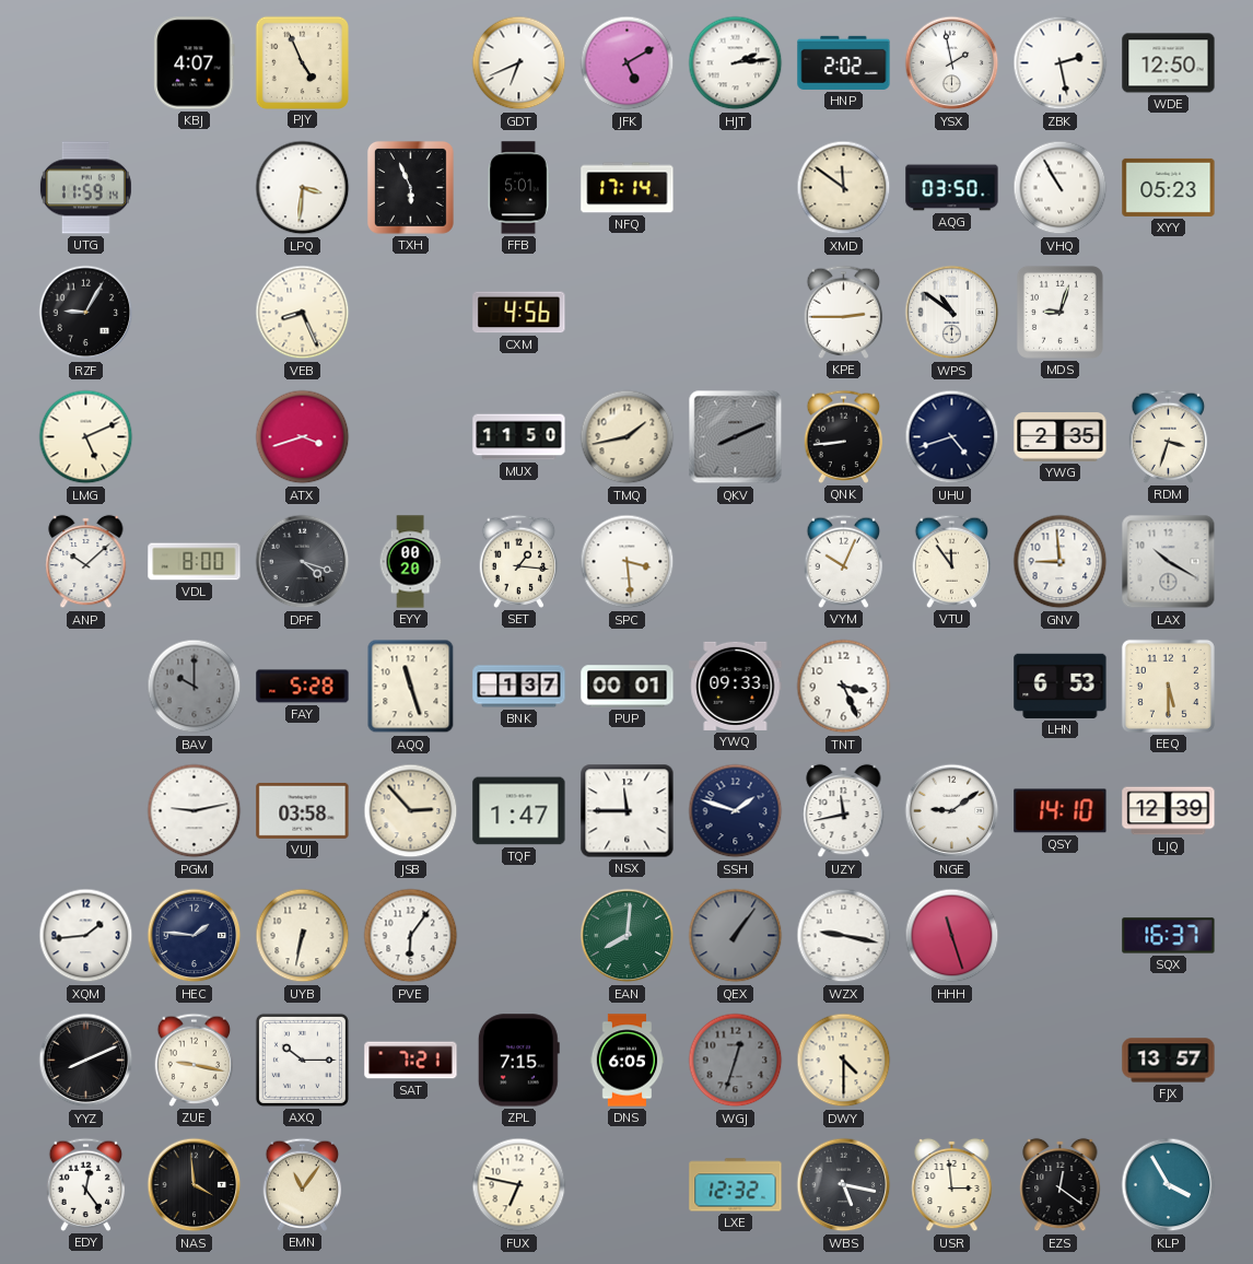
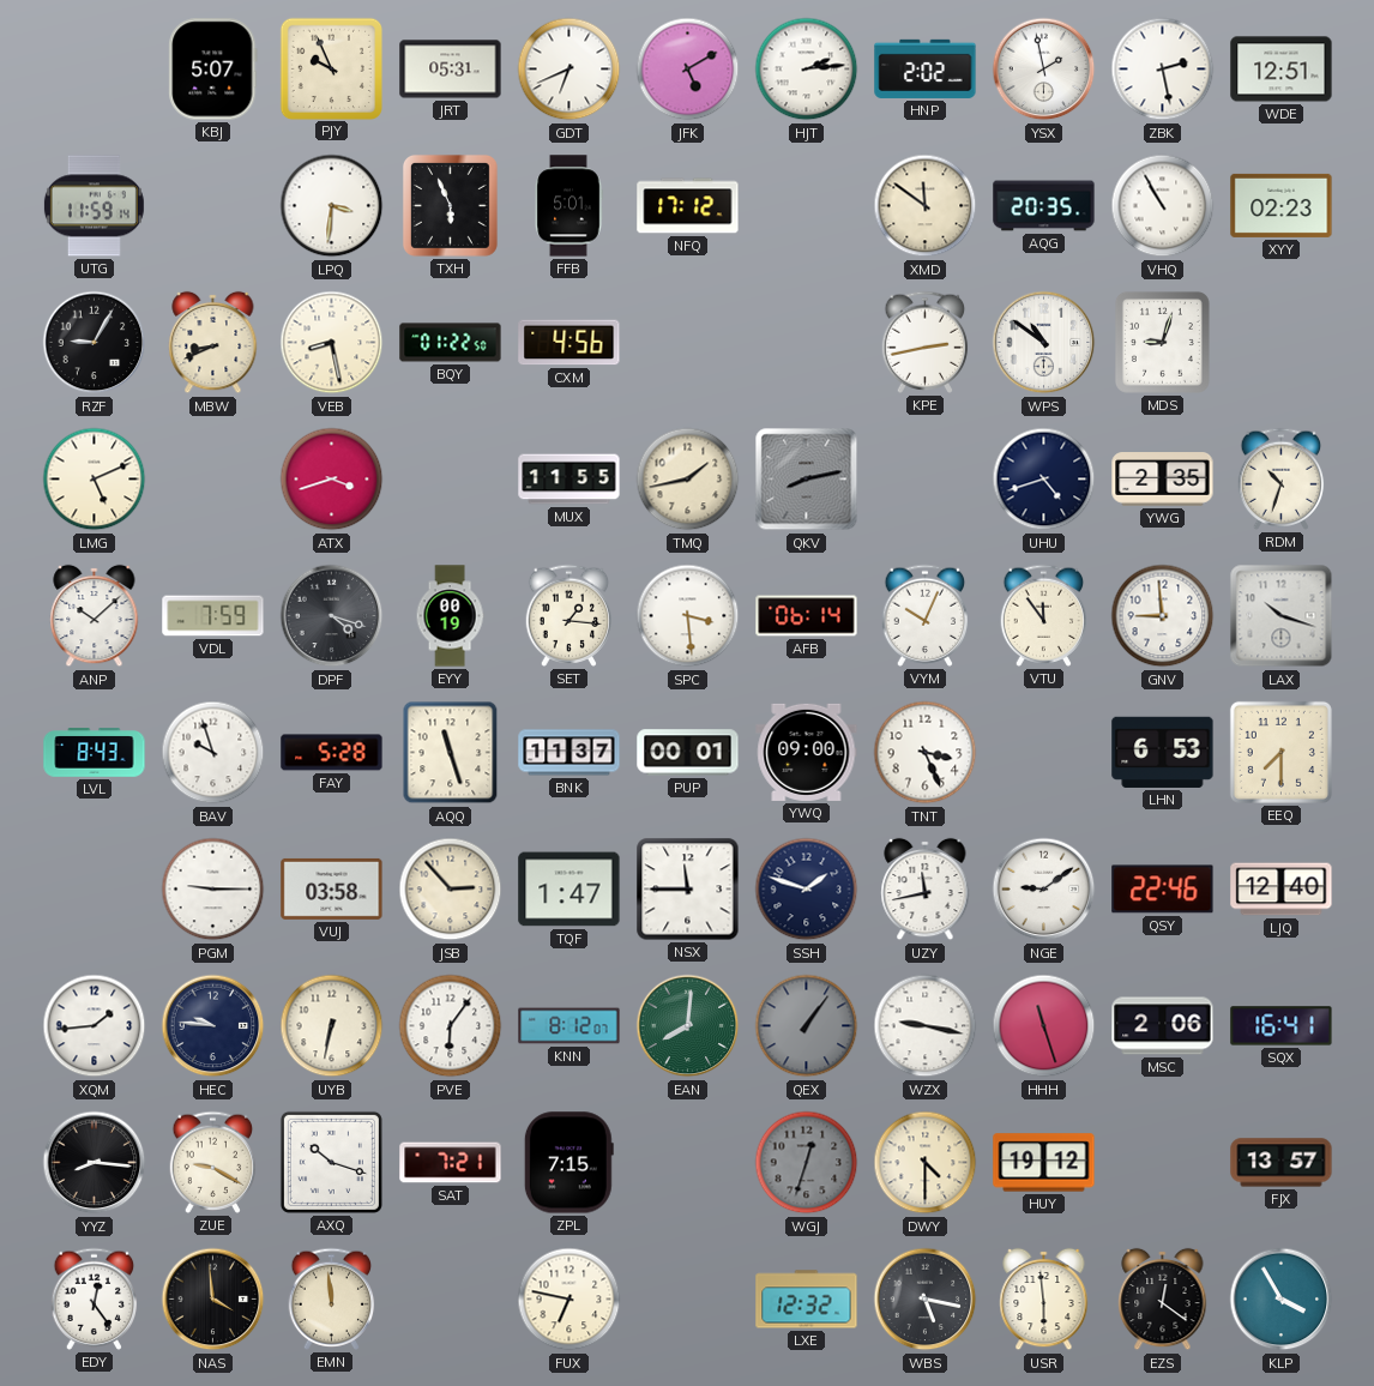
KBJ: 4:07 -> 5:07
PJY: 4:56 -> 9:56
JRT: none -> 05:31
WDE: 12:50 -> 12:51
NFQ: 17:14 -> 17:12
AQG: 03:50 -> 20:35
XYY: 05:23 -> 02:23
MBW: none -> 8:41
VEB: 8:26 -> 8:28
BQY: none -> 01:22
KPE: 2:45 -> 2:43
MUX: 11:50 -> 11:55
QKV: 8:11 -> 8:13
QNK: 8:44 -> none
RDM: 3:33 -> 10:33
VDL: 8:00 -> 7:59
EYY: 00:20 -> 00:19
AFB: none -> 06:14
LAX: 10:20 -> 10:18
LVL: none -> 8:43
BAV: 10:00 -> 9:57
BAV dial: grey -> white
BNK: 1:37 -> 11:37
YWQ: 09:33 -> 09:00
EEQ: 5:30 -> 7:30
PGM: 9:13 -> 9:15
QSY: 14:10 -> 22:46
LJQ: 12:39 -> 12:40
HEC: 1:46 -> 9:46
KNN: none -> 8:12
MSC: none -> 2:06
SQX: 16:37 -> 16:41
YYZ: 8:11 -> 8:16
ZUE: 9:17 -> 9:20
AXQ: 10:15 -> 10:18
DNS: 6:05 -> none
HUY: none -> 19:12
EMN: 11:06 -> 11:59
USR: 2:59 -> 5:59
